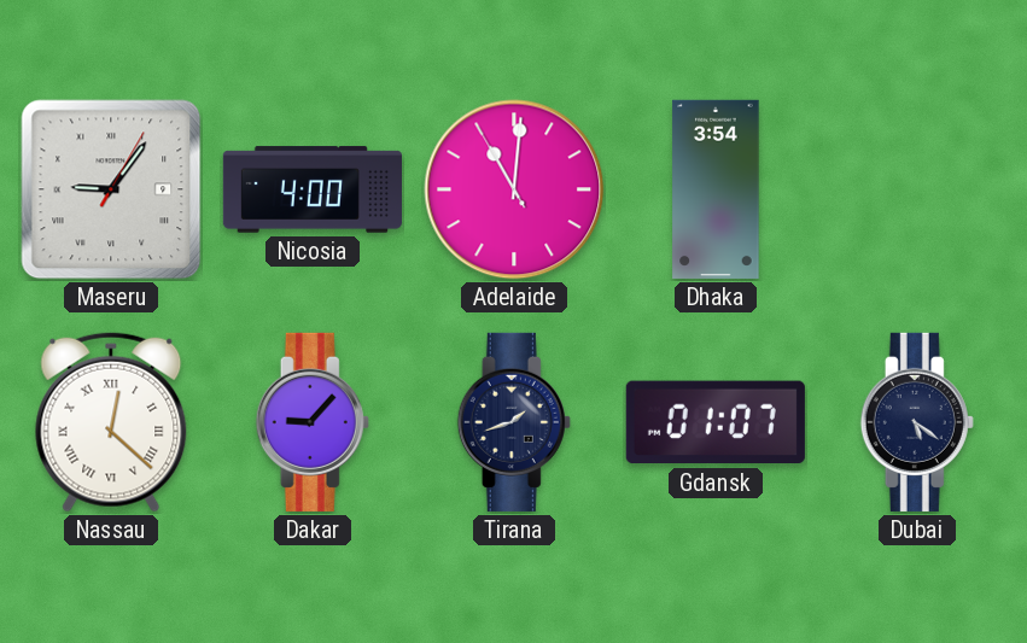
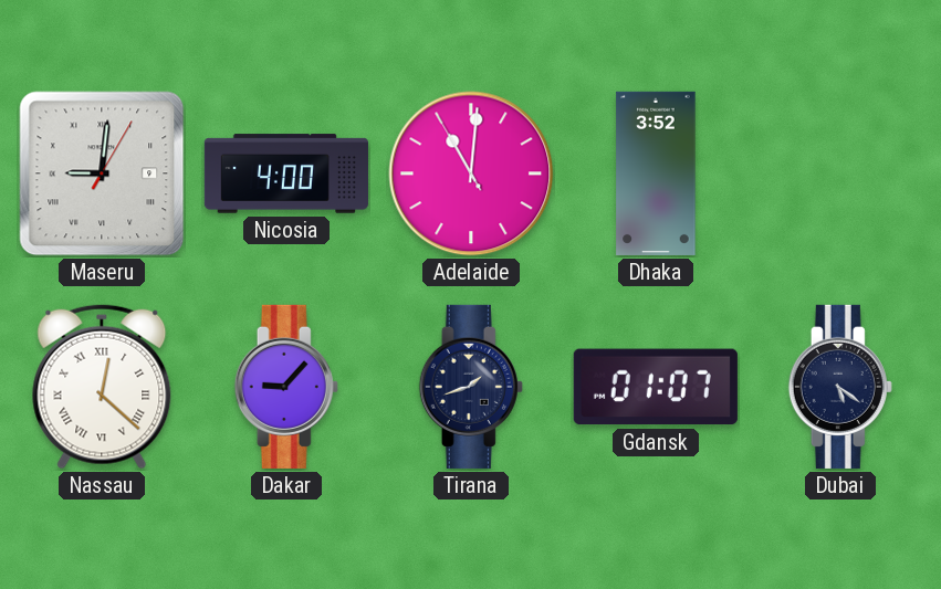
Maseru: 9:06 -> 9:01
Dhaka: 3:54 -> 3:52
